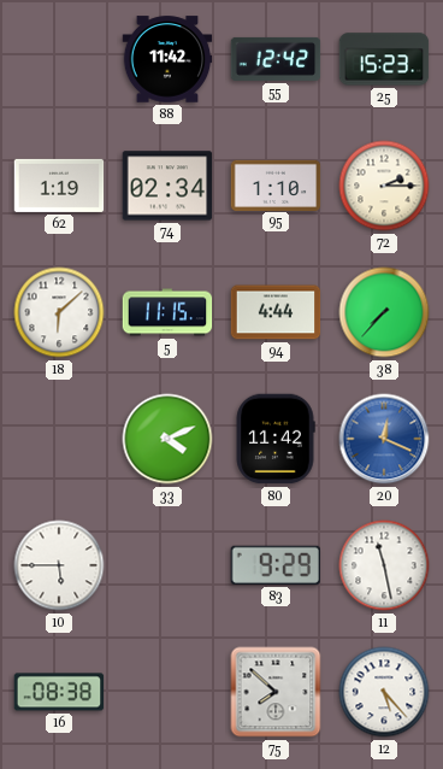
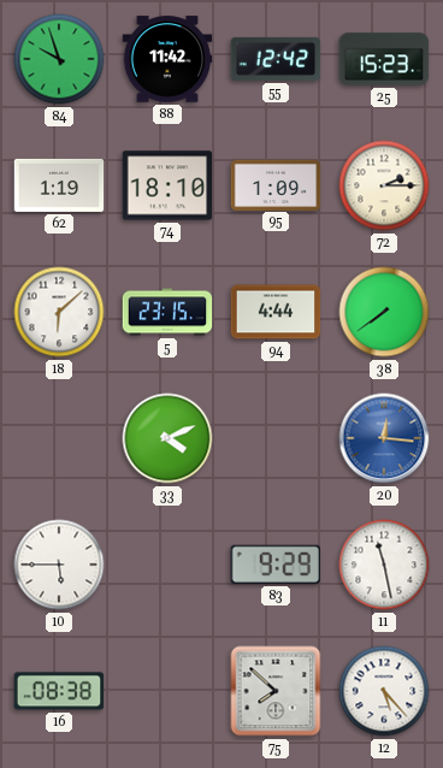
84: none -> 9:57
74: 02:34 -> 18:10
95: 1:10 -> 1:09
5: 11:15 -> 23:15
38: 7:37 -> 7:39
80: 11:42 -> none
20: 12:19 -> 12:16
